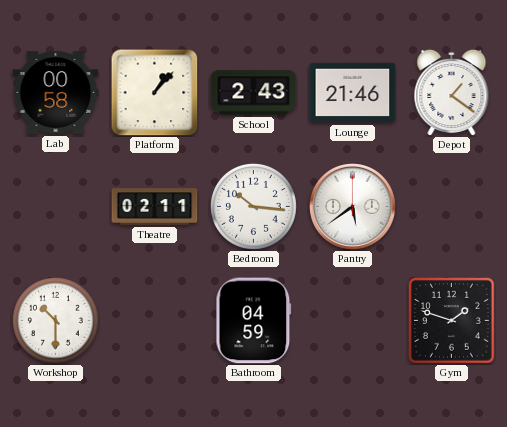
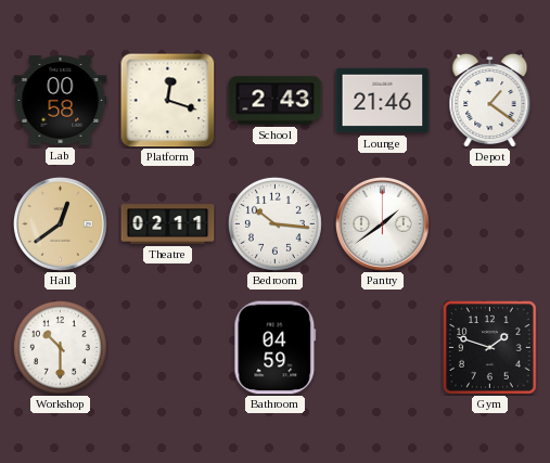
Platform: 1:07 -> 12:18
Hall: none -> 12:39
Pantry: 5:39 -> 1:39
